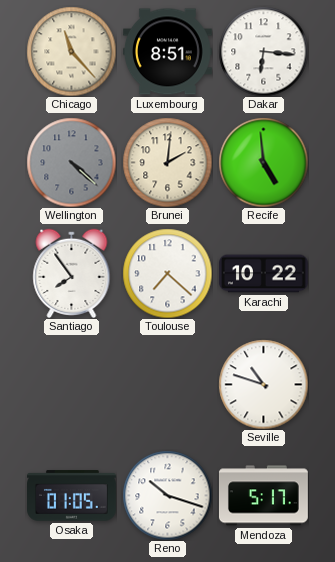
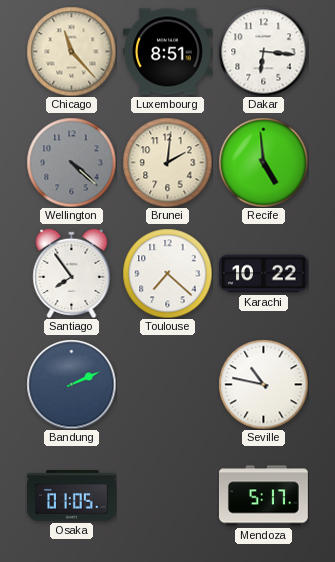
Bandung: none -> 2:11
Seville: 10:48 -> 10:47
Reno: 10:18 -> none
